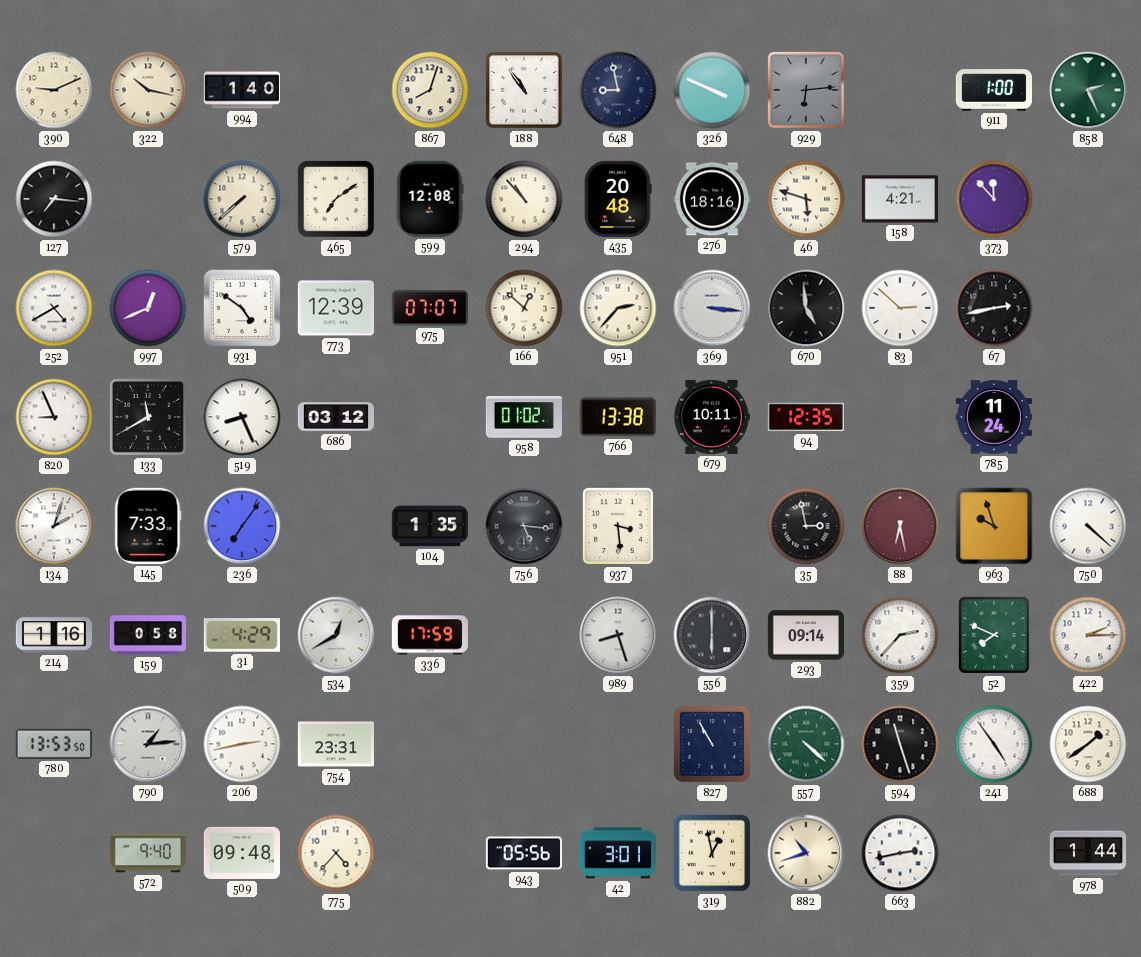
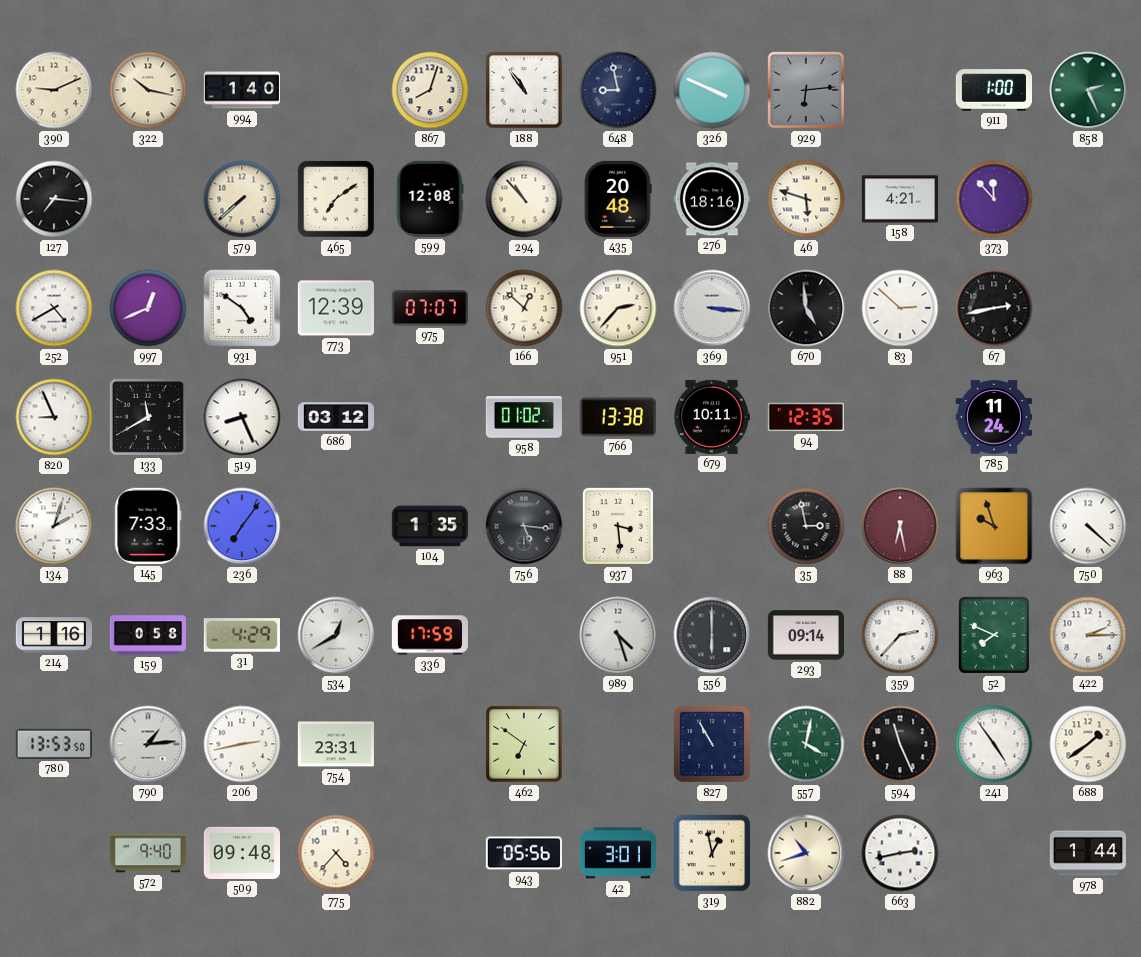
989: 8:27 -> 4:27
462: none -> 6:51
557: 4:22 -> 4:02
594: 11:27 -> 11:26
